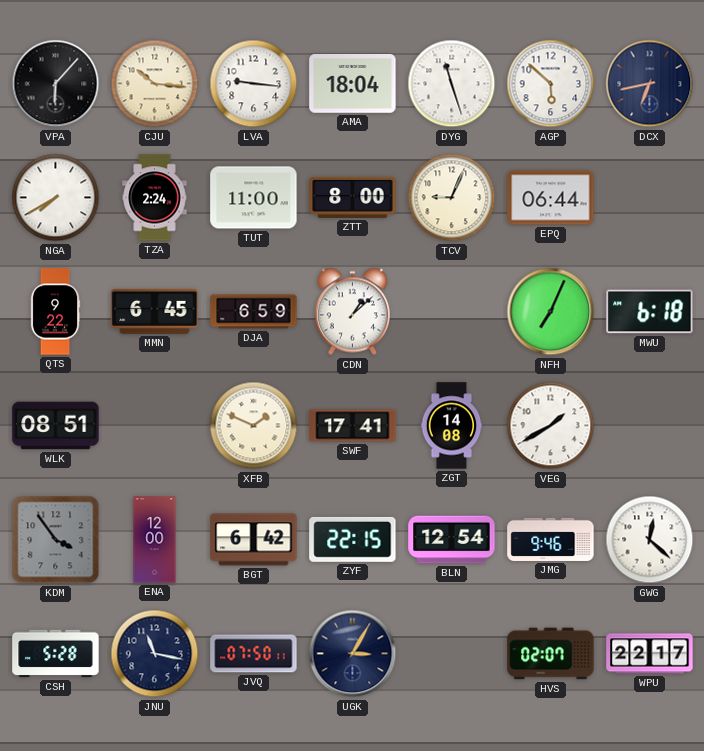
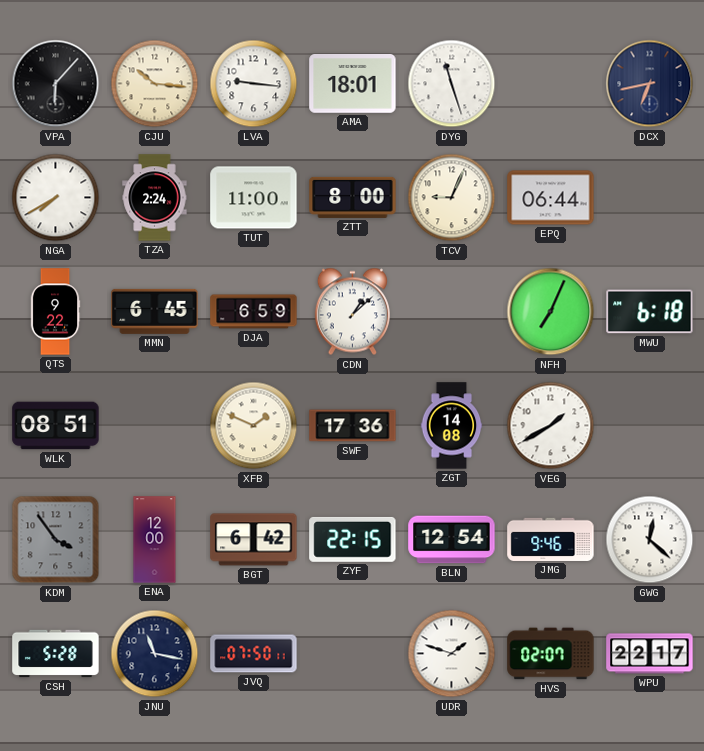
AMA: 18:04 -> 18:01
AGP: 5:52 -> none
SWF: 17:41 -> 17:36
UGK: 3:05 -> none
UDR: none -> 1:48
